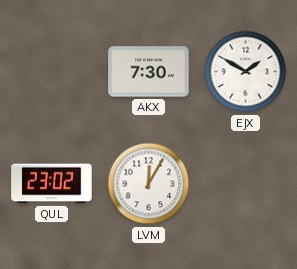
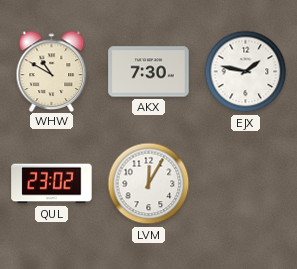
WHW: none -> 10:50
EJX: 1:50 -> 1:47
